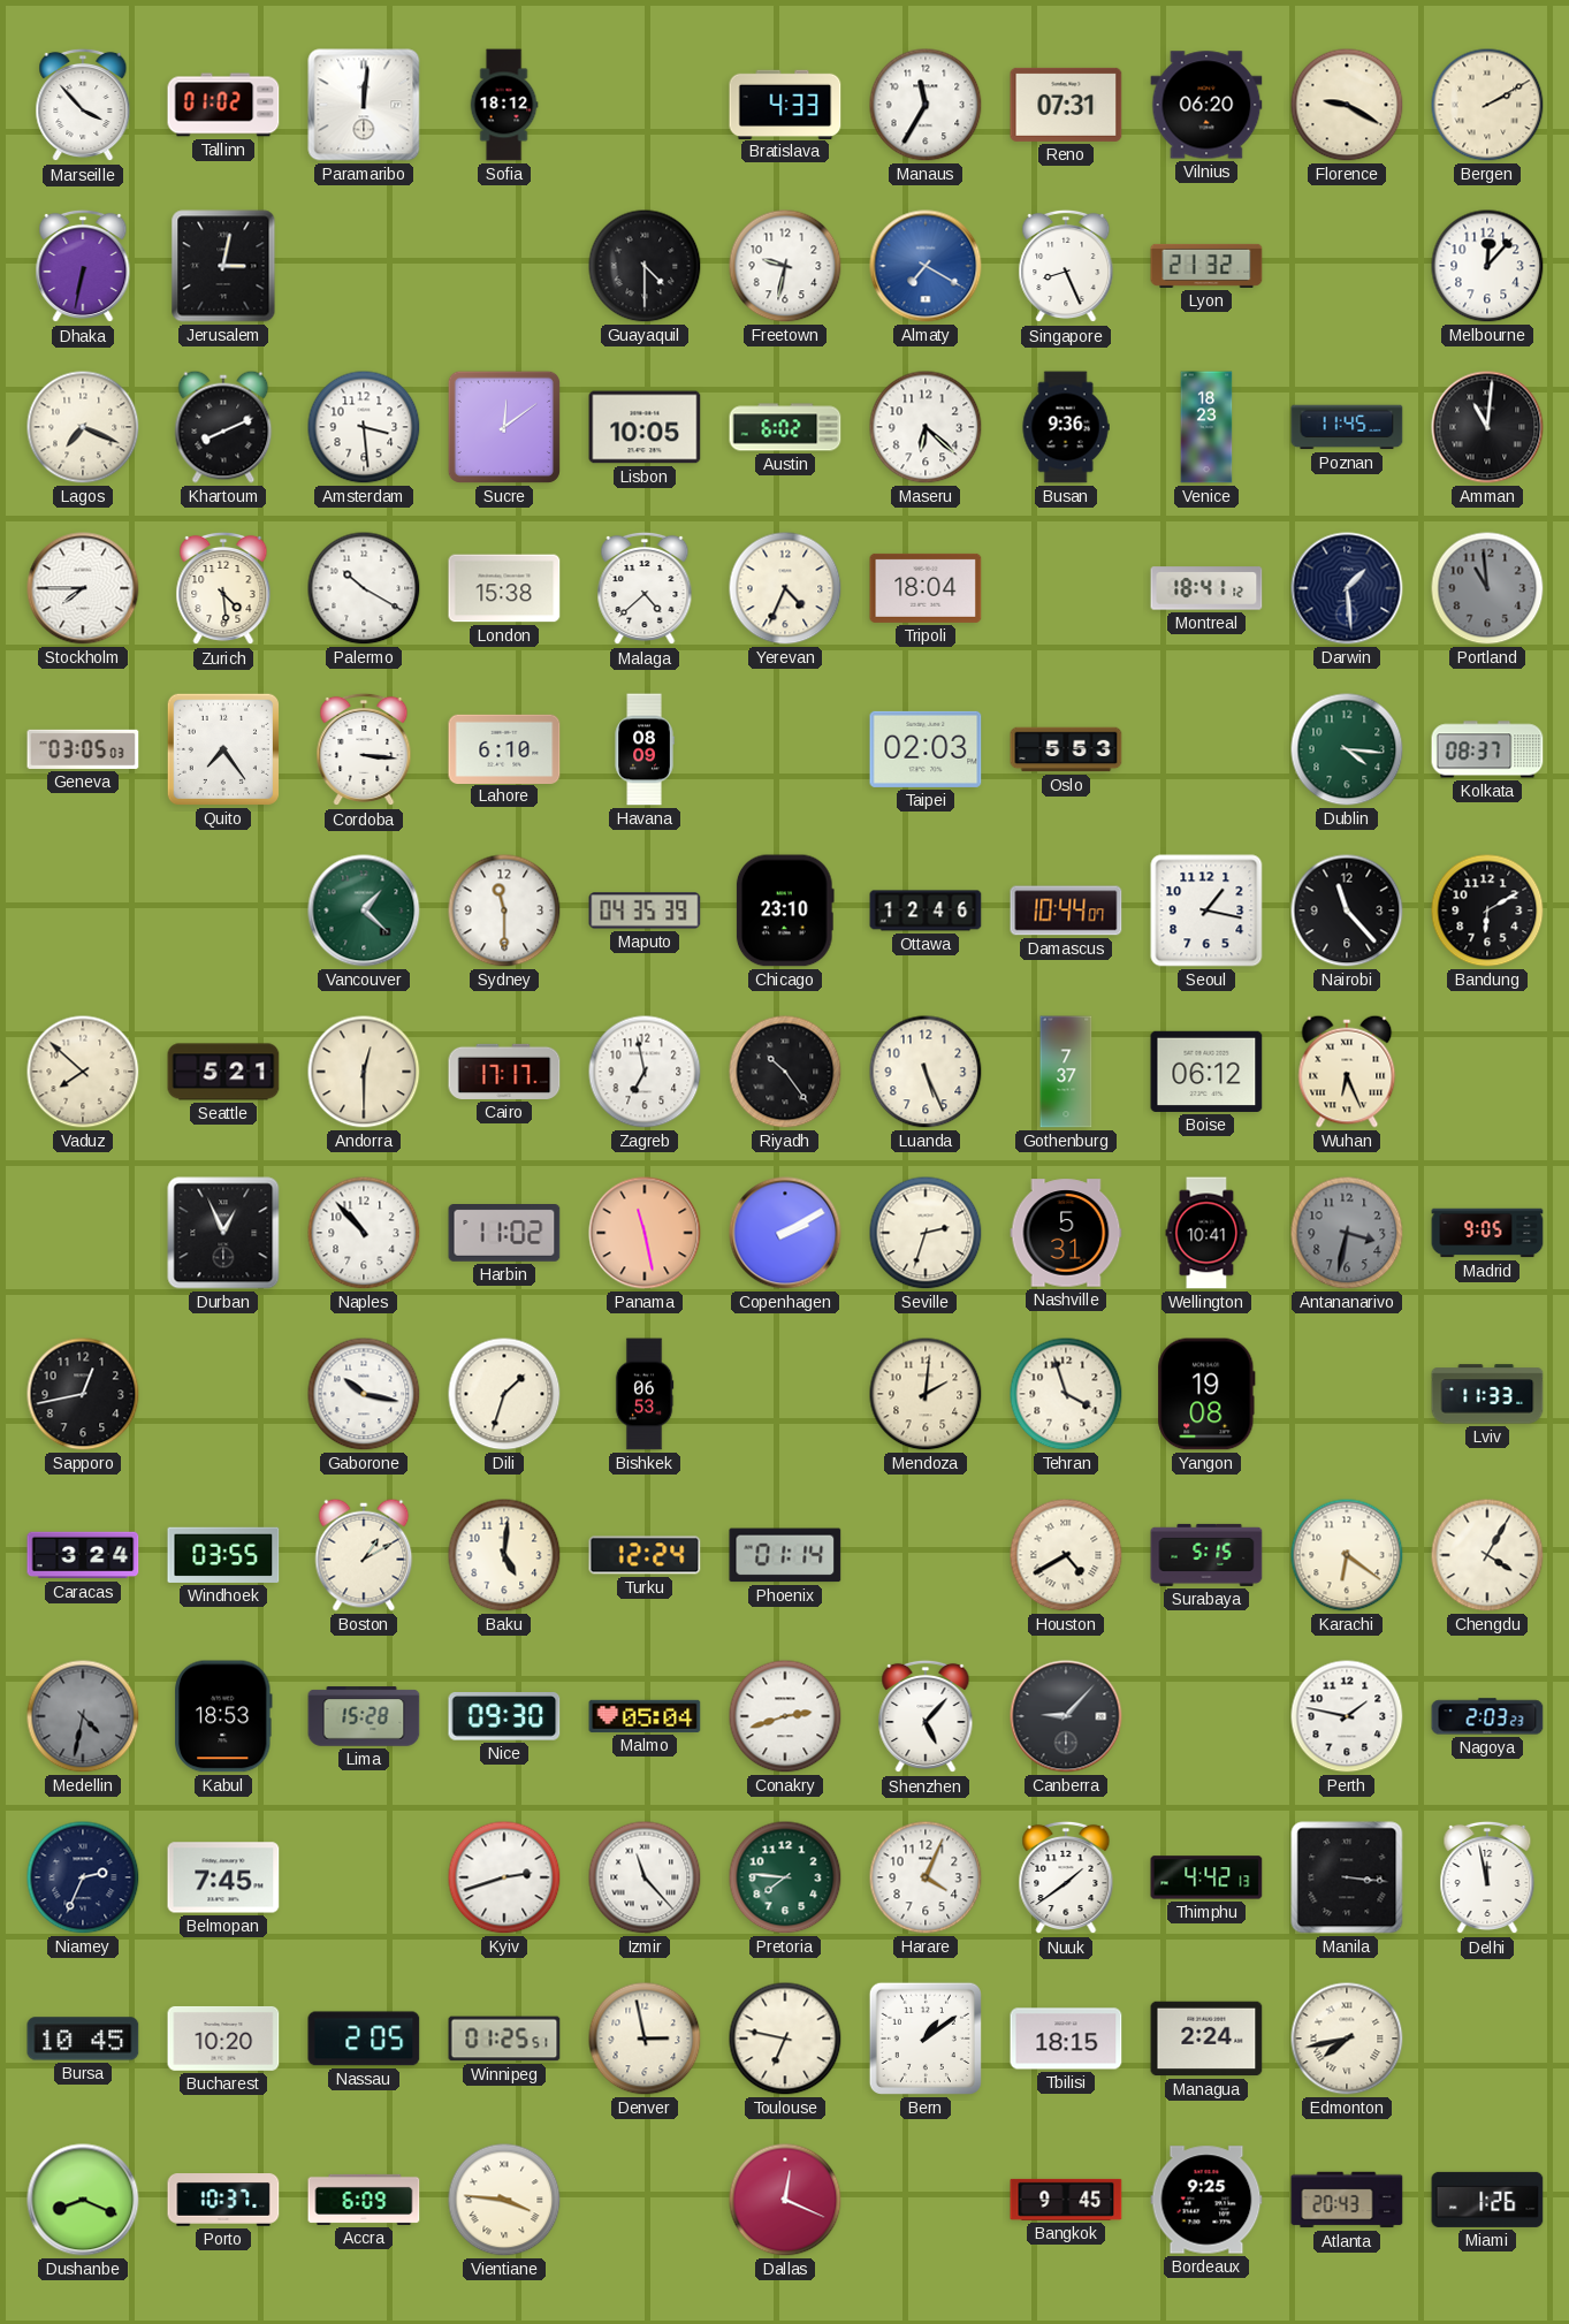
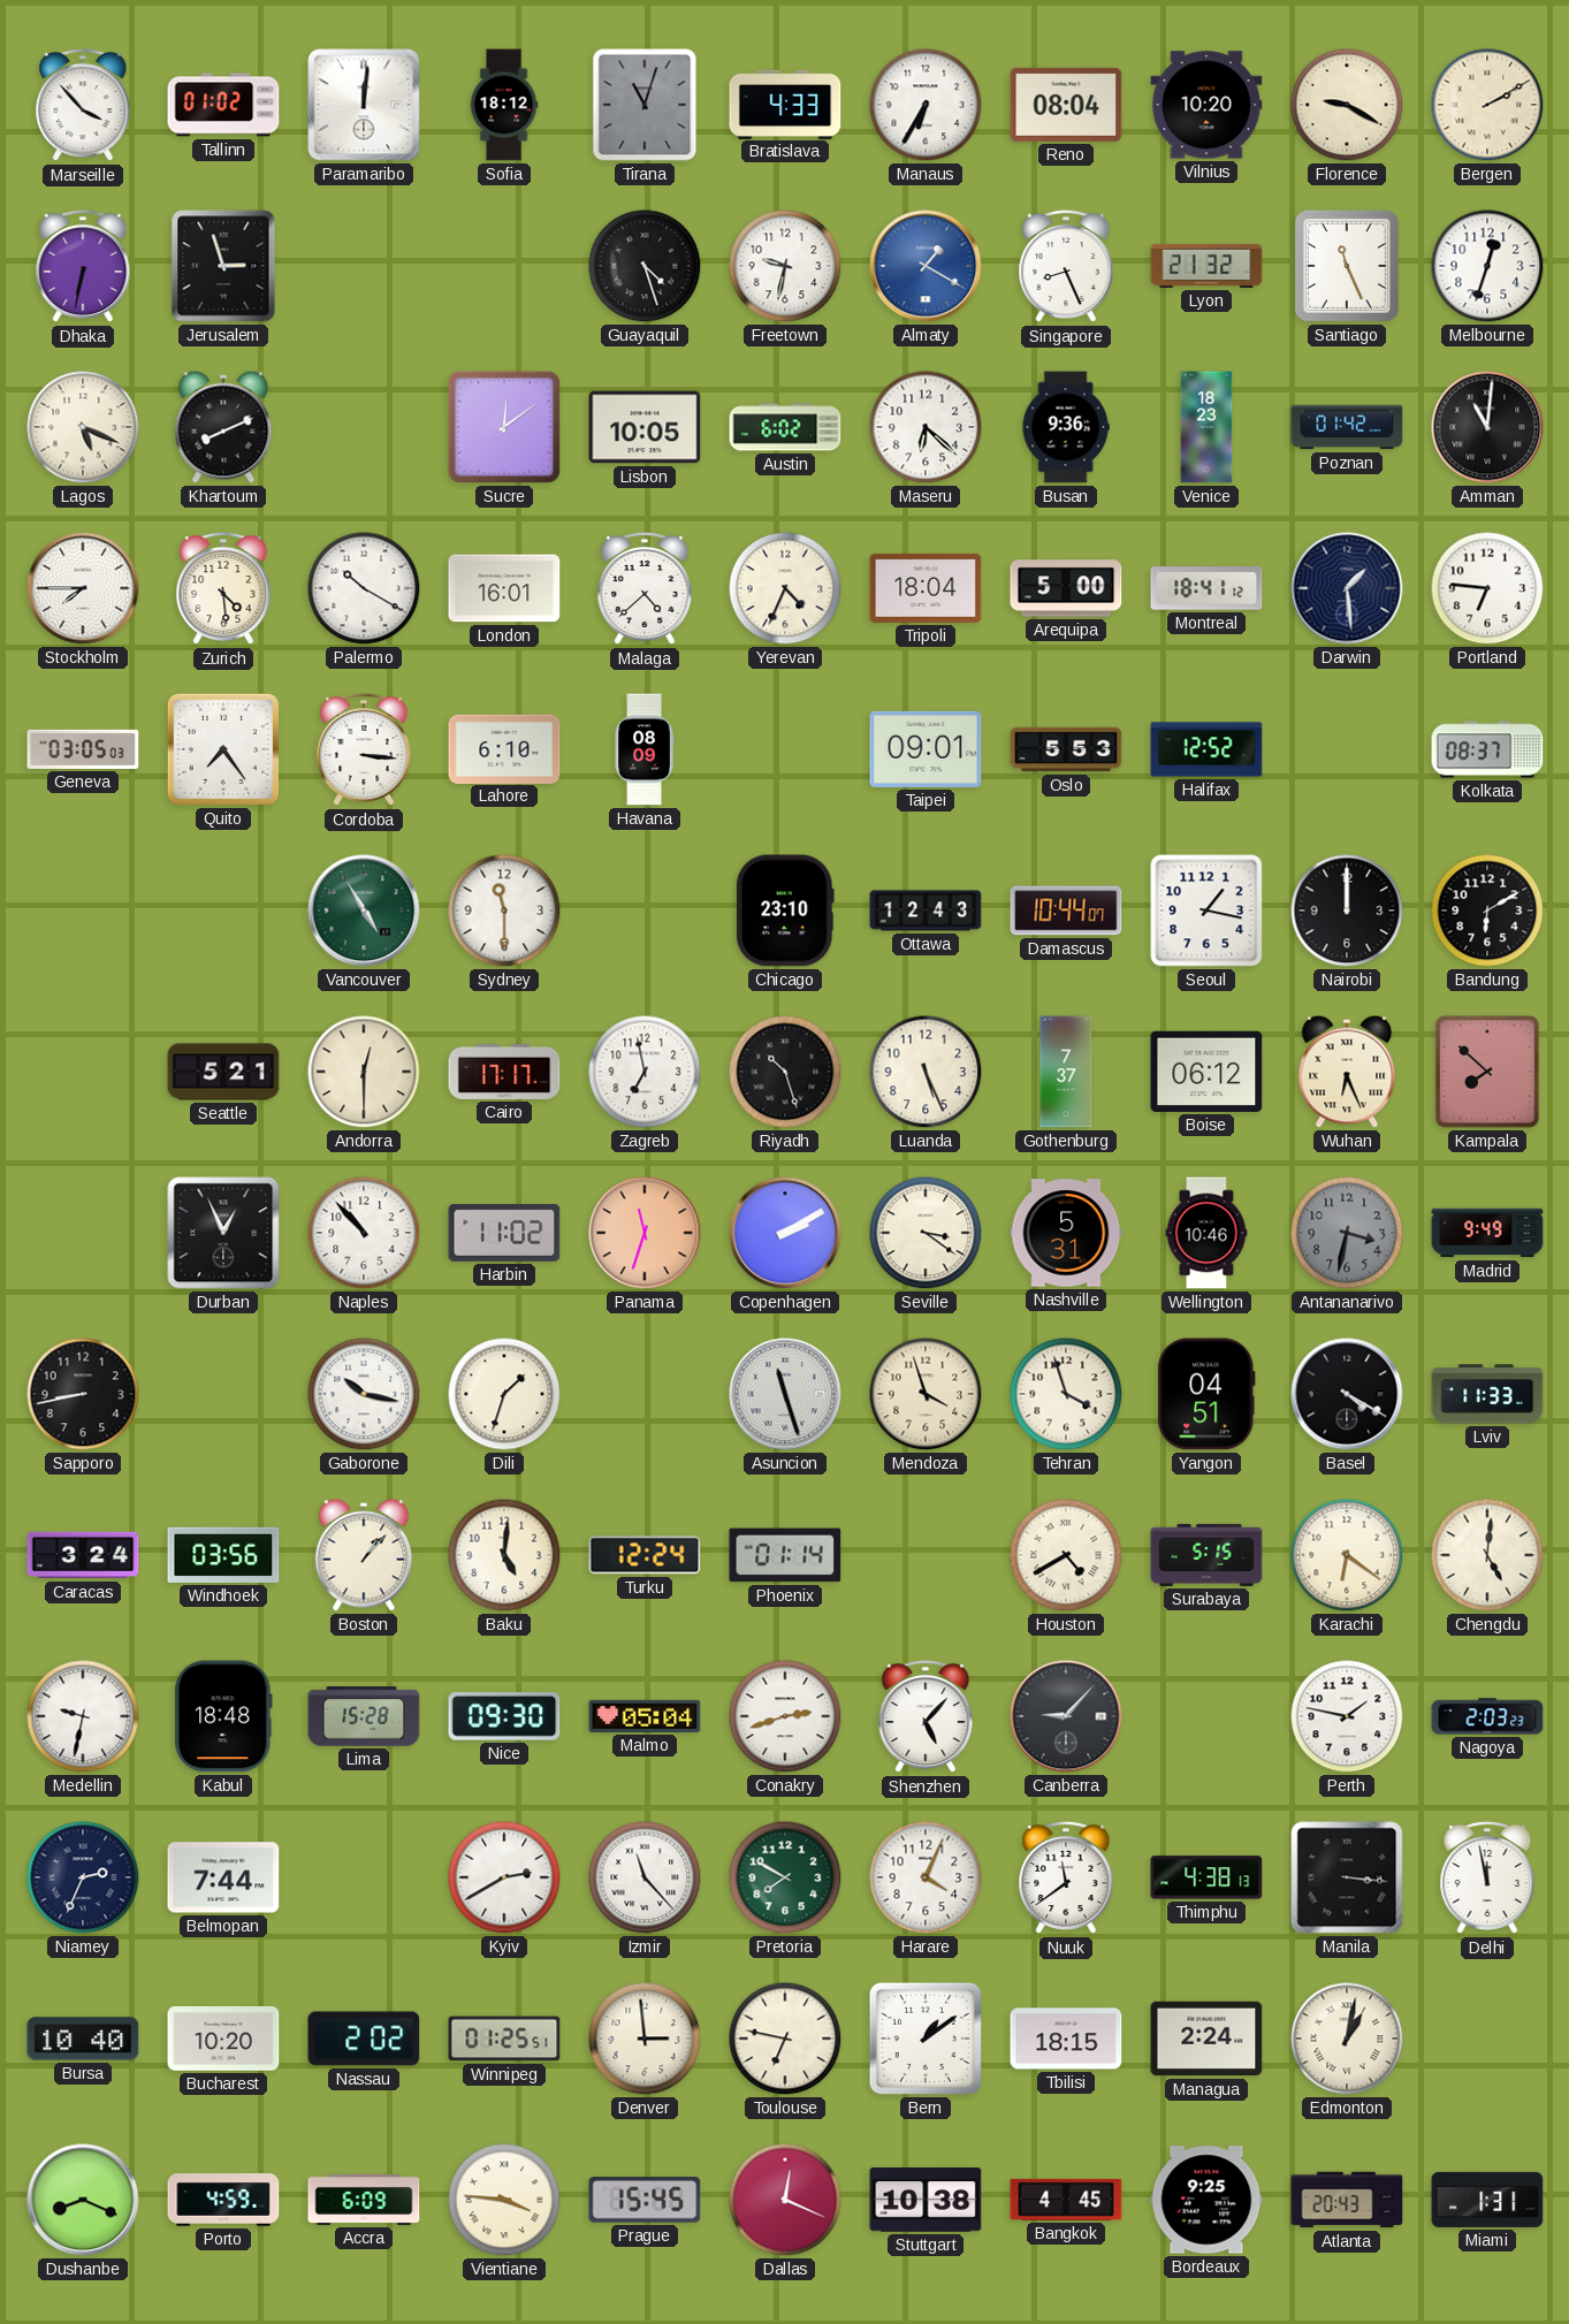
Tirana: none -> 11:03
Manaus: 11:35 -> 6:35
Reno: 07:31 -> 08:04
Vilnius: 06:20 -> 10:20
Jerusalem: 3:02 -> 2:57
Guayaquil: 4:30 -> 4:27
Almaty: 7:20 -> 1:20
Santiago: none -> 11:26
Melbourne: 12:07 -> 12:33
Lagos: 7:19 -> 5:19
Amsterdam: 3:29 -> none
Poznan: 11:45 -> 01:42
London: 15:38 -> 16:01
Arequipa: none -> 5:00
Portland: 10:59 -> 6:46
Portland dial: grey -> white
Taipei: 02:03 -> 09:01
Halifax: none -> 12:52
Dublin: 4:16 -> none
Vancouver: 1:22 -> 4:55
Maputo: 04:35 -> none
Ottawa: 12:46 -> 12:43
Nairobi: 11:23 -> 12:00
Vaduz: 7:52 -> none
Riyadh: 10:24 -> 10:27
Kampala: none -> 7:52
Panama: 11:28 -> 11:33
Seville: 2:33 -> 3:21
Wellington: 10:41 -> 10:46
Madrid: 9:05 -> 9:49
Sapporo: 12:43 -> 8:43
Bishkek: 06:53 -> none
Asuncion: none -> 11:27
Mendoza: 2:01 -> 3:57
Yangon: 19:08 -> 04:51
Basel: none -> 4:20
Windhoek: 03:55 -> 03:56
Boston: 1:10 -> 1:07
Chengdu: 4:05 -> 5:01
Medellin: 4:32 -> 9:32
Medellin dial: grey -> white
Kabul: 18:53 -> 18:48
Belmopan: 7:45 -> 7:44
Kyiv: 2:42 -> 2:40
Pretoria: 7:46 -> 7:50
Nuuk: 1:39 -> 11:39
Thimphu: 4:42 -> 4:38
Bursa: 10:45 -> 10:40
Nassau: 2:05 -> 2:02
Denver: 2:58 -> 2:59
Edmonton: 7:43 -> 1:02
Porto: 10:37 -> 4:59
Prague: none -> 15:45
Stuttgart: none -> 10:38
Bangkok: 9:45 -> 4:45
Miami: 1:26 -> 1:31
